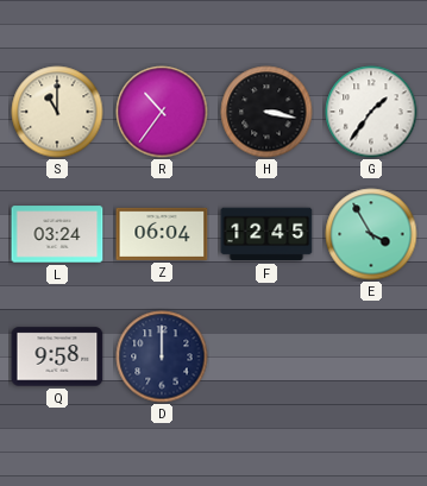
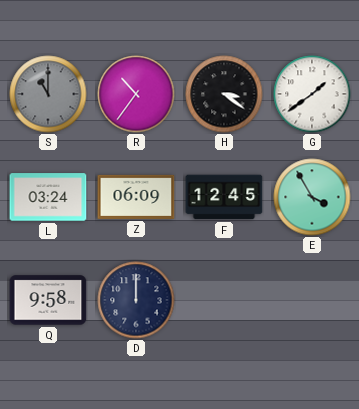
S dial: cream -> grey
H: 3:17 -> 3:21
G: 1:36 -> 1:39
Z: 06:04 -> 06:09
